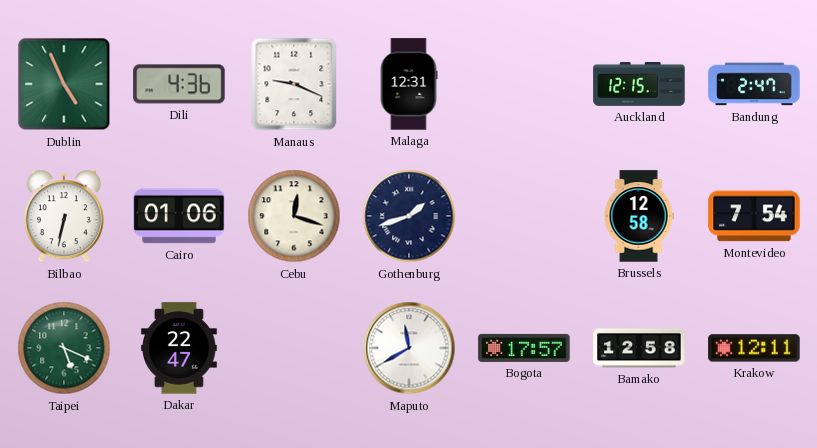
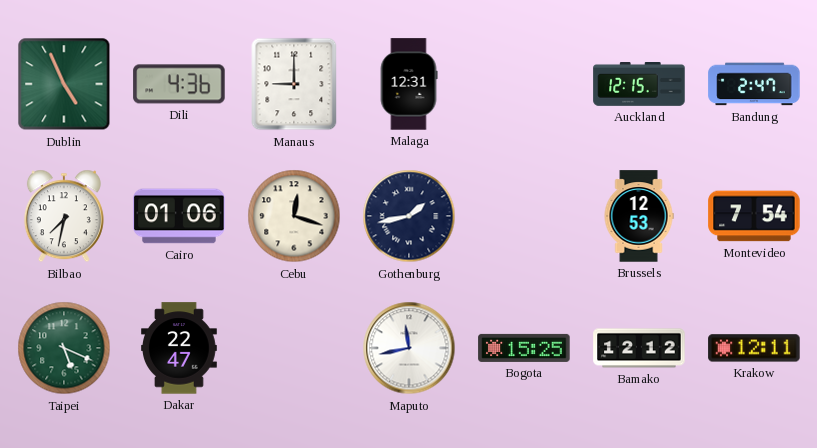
Manaus: 9:19 -> 9:00
Bilbao: 6:32 -> 7:32
Gothenburg: 1:42 -> 1:43
Brussels: 12:58 -> 12:53
Maputo: 11:40 -> 11:43
Bogota: 17:57 -> 15:25
Bamako: 12:58 -> 12:12
